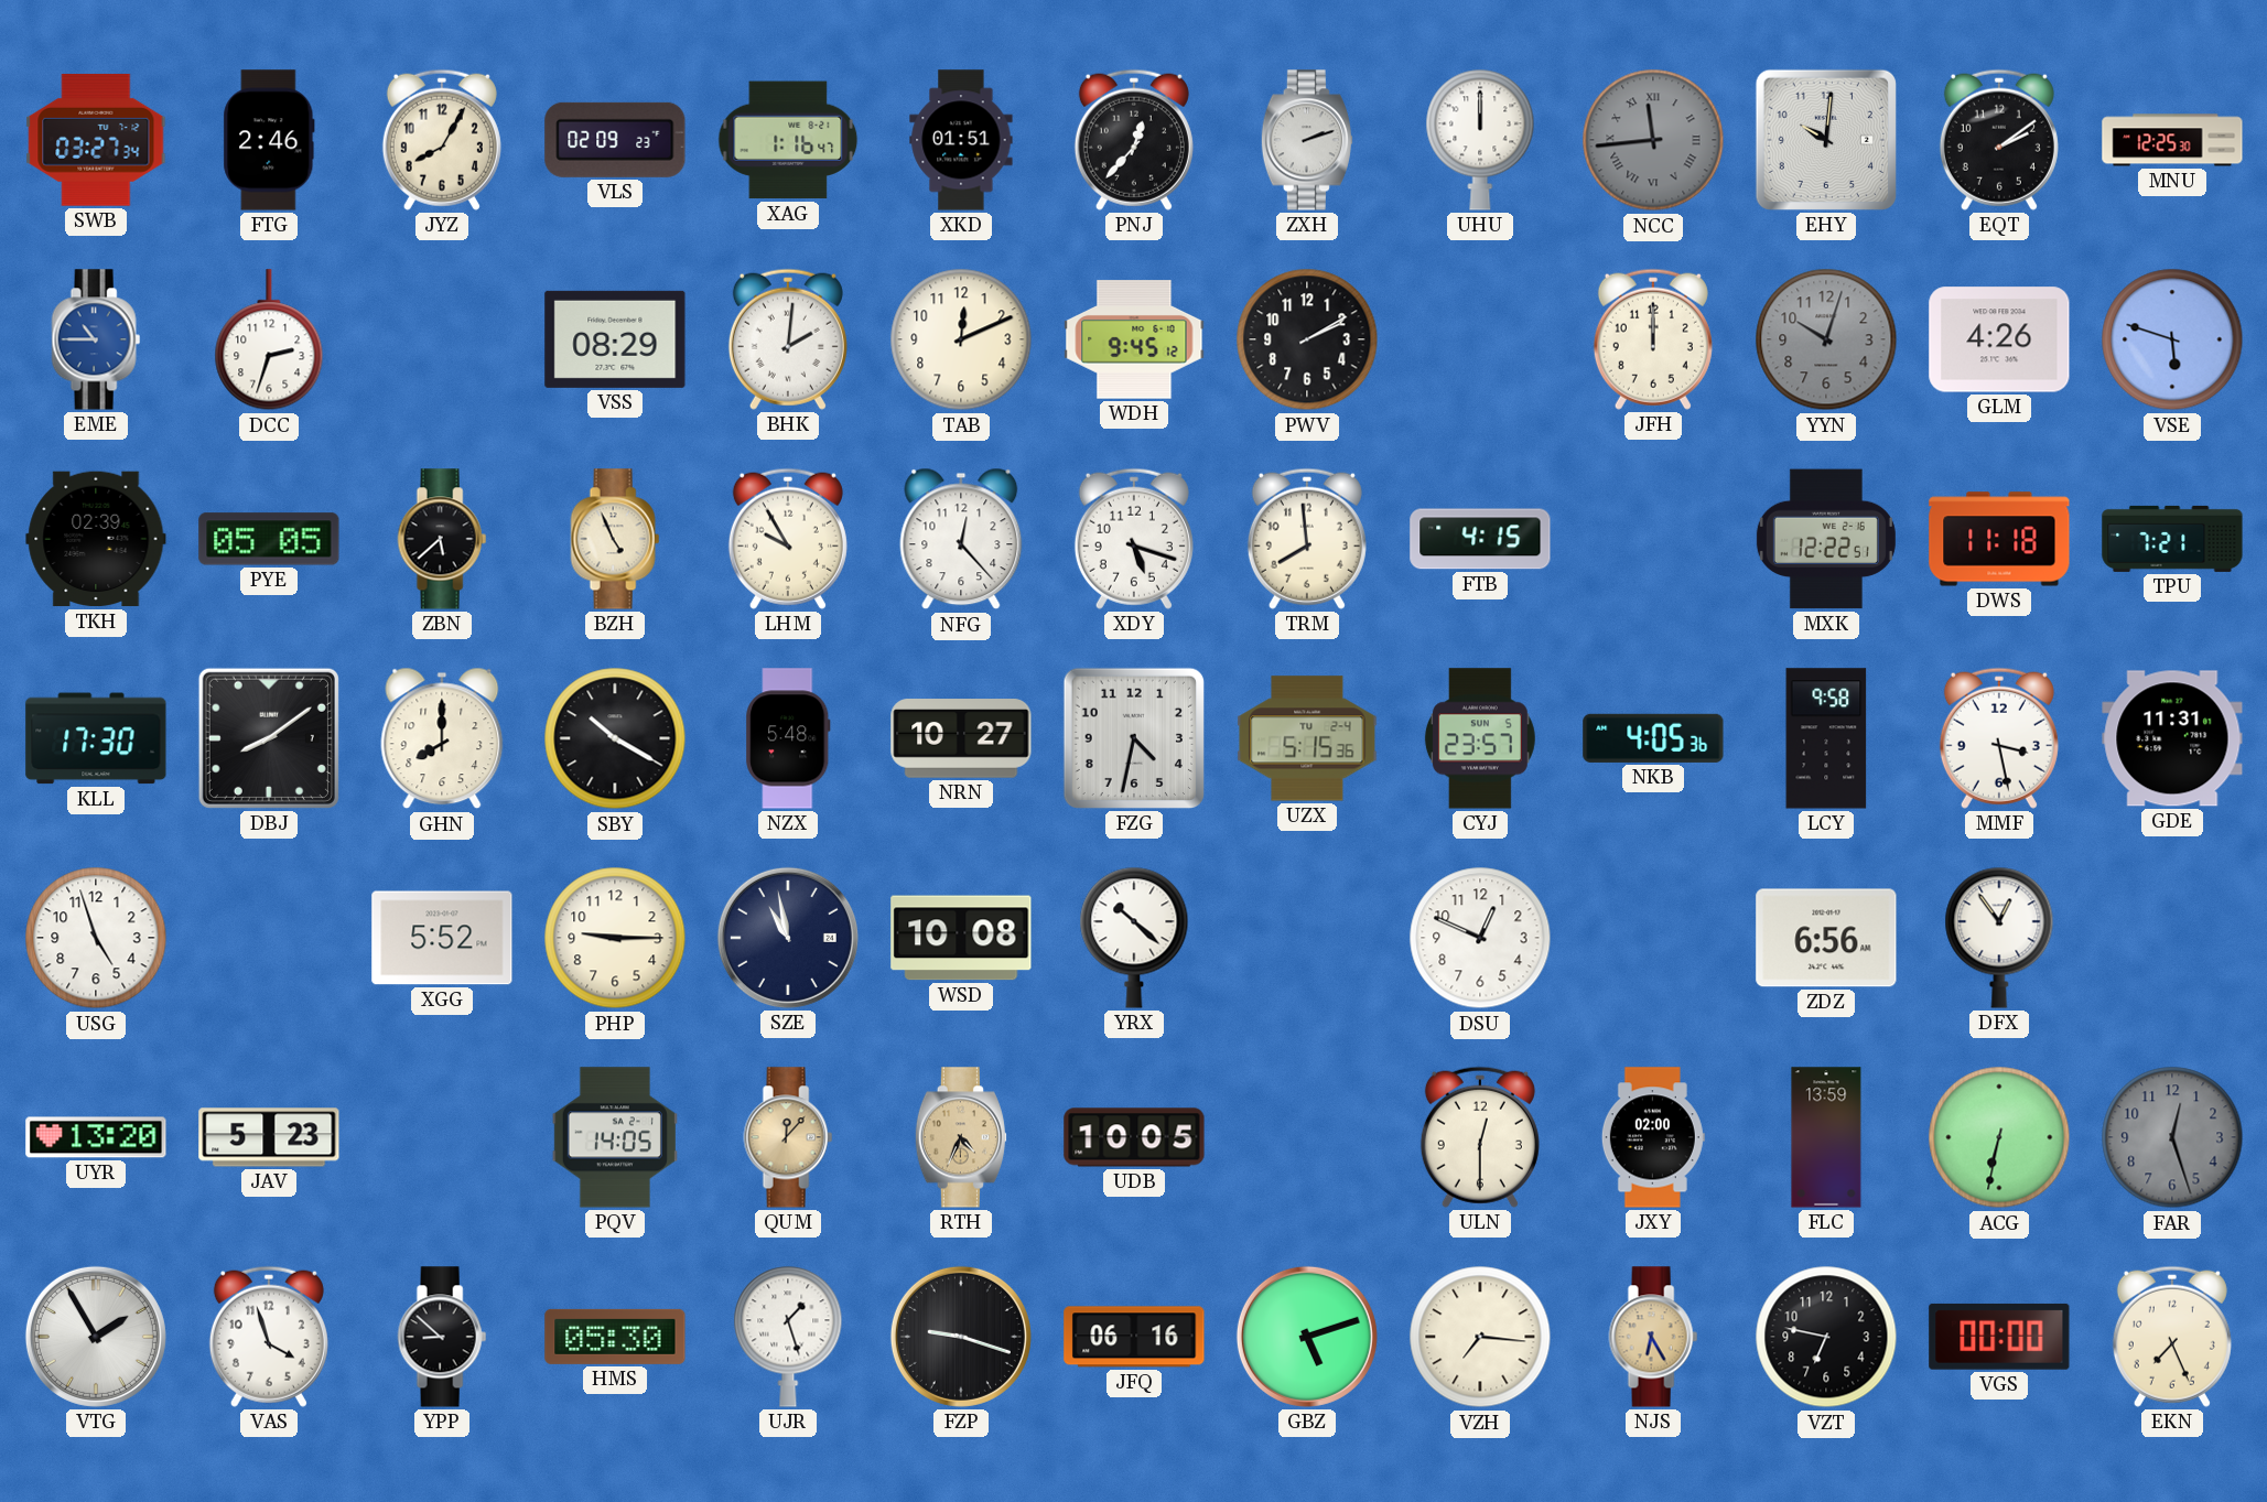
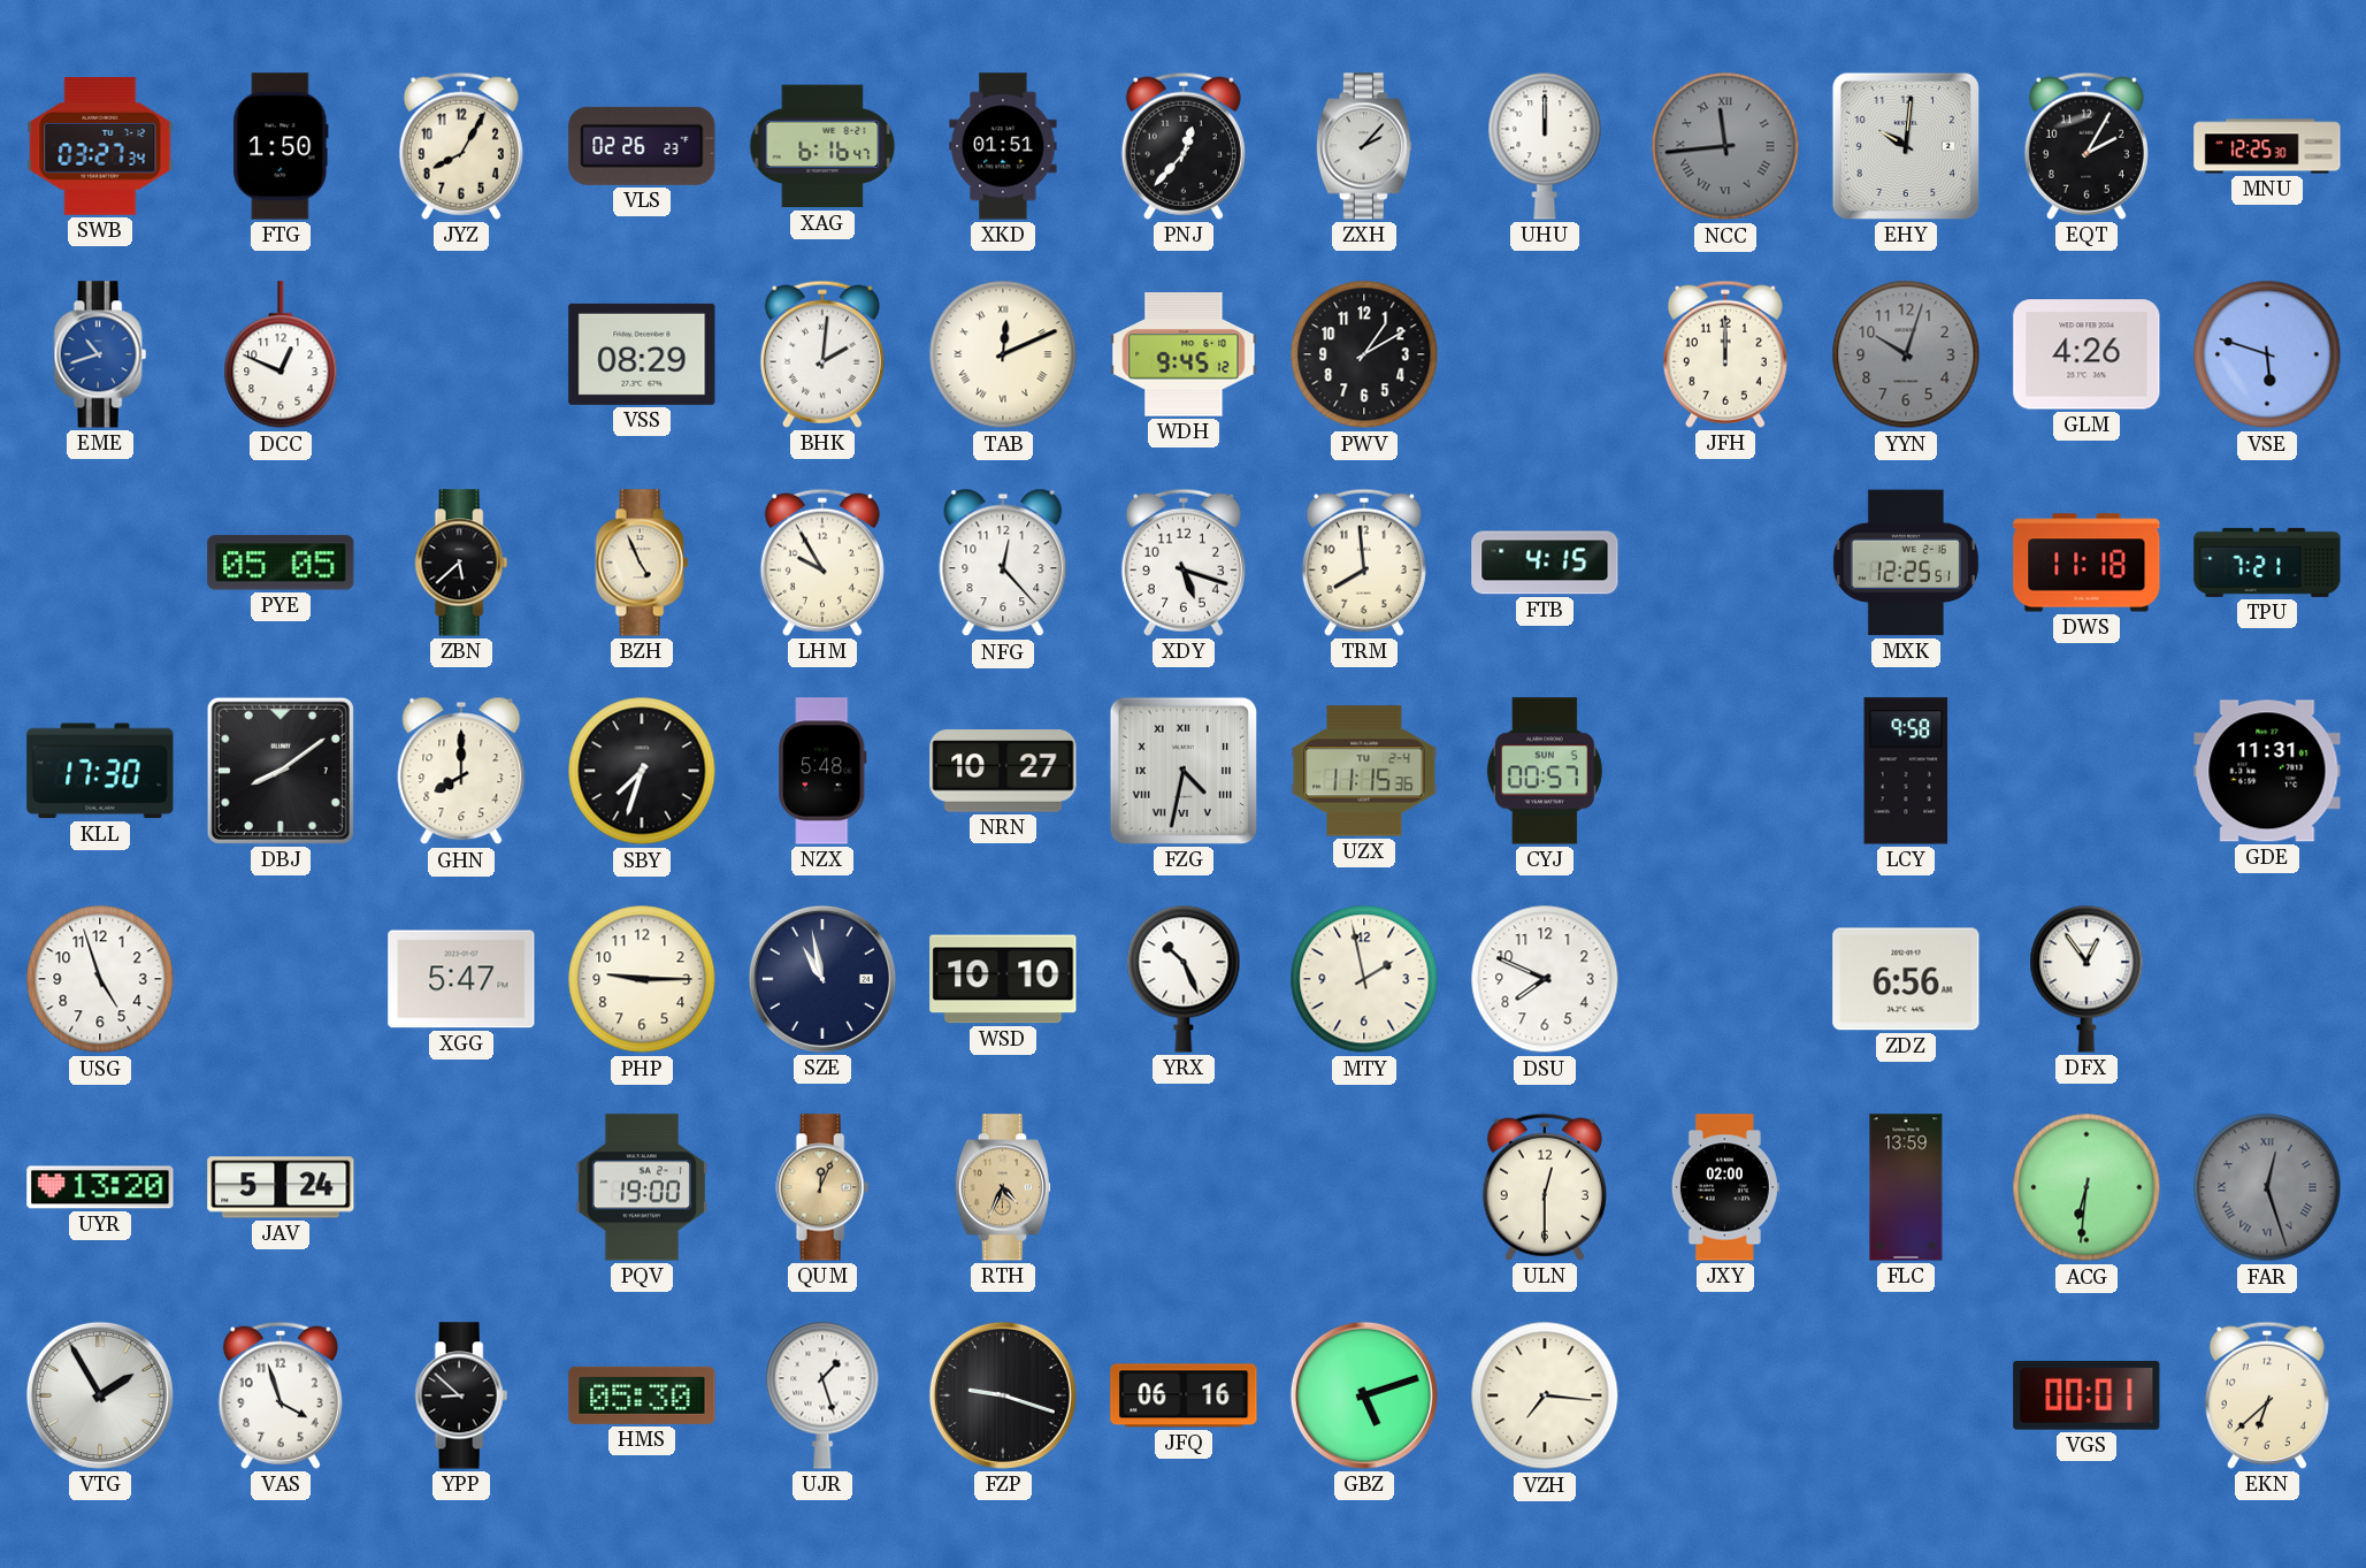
FTG: 2:46 -> 1:50
VLS: 02:09 -> 02:26
XAG: 1:16 -> 6:16
ZXH: 2:12 -> 2:07
EQT: 2:09 -> 2:05
EME: 10:45 -> 10:42
DCC: 2:33 -> 12:49
TAB numerals: Arabic -> Roman
PWV: 2:10 -> 1:10
TKH: 02:39 -> none
MXK: 12:22 -> 12:25
SBY: 10:20 -> 7:33
FZG numerals: Arabic -> Roman
UZX: 5:15 -> 11:15
CYJ: 23:57 -> 00:57
NKB: 4:05 -> none
MMF: 3:28 -> none
XGG: 5:52 -> 5:47
WSD: 10:08 -> 10:10
YRX: 10:22 -> 10:26
MTY: none -> 1:58
DSU: 12:49 -> 7:49
JAV: 5:23 -> 5:24
PQV: 14:05 -> 19:00
QUM: 12:07 -> 12:04
UDB: 10:05 -> none
ACG: 6:32 -> 6:31
FAR numerals: Arabic -> Roman
NJS: 6:25 -> none
VZT: 6:47 -> none
VGS: 00:00 -> 00:01
EKN: 7:26 -> 6:38
